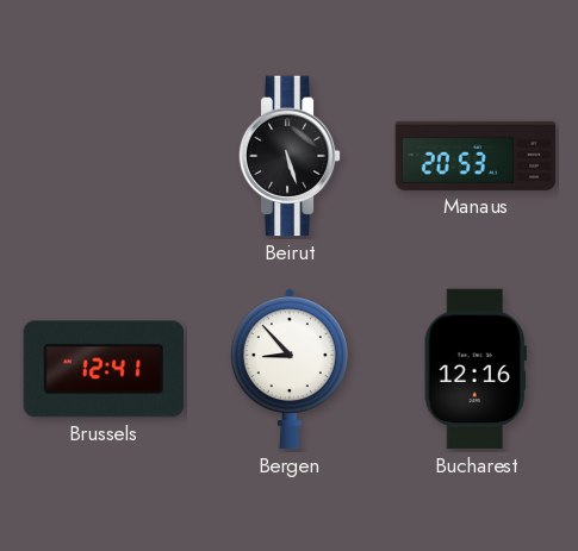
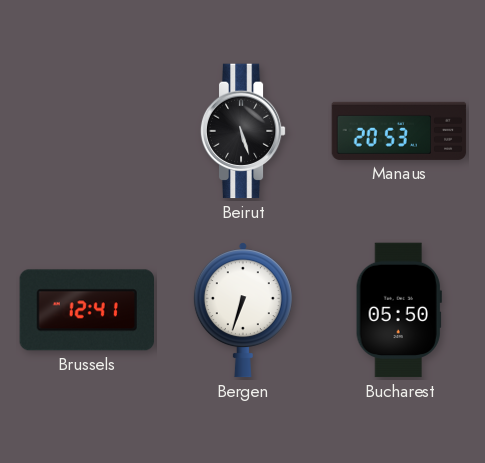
Bergen: 8:53 -> 6:33
Bucharest: 12:16 -> 05:50
